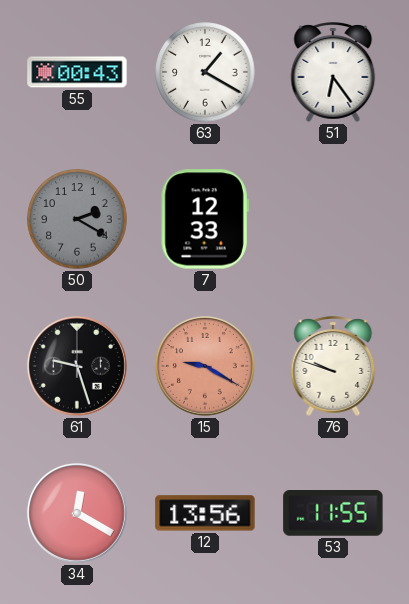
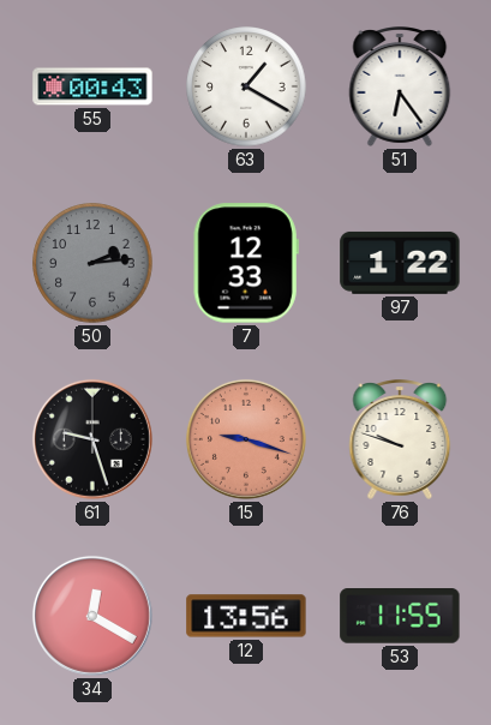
50: 2:20 -> 2:14
97: none -> 1:22
15: 9:20 -> 9:18
